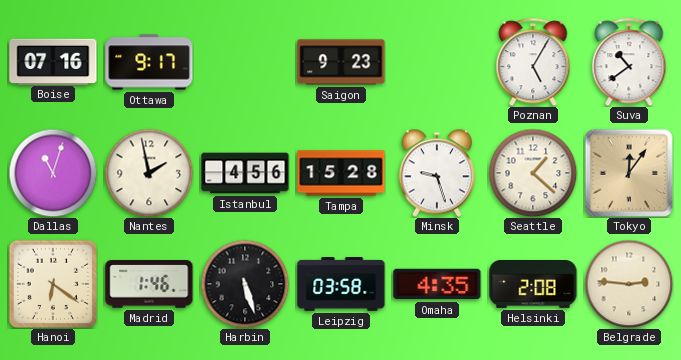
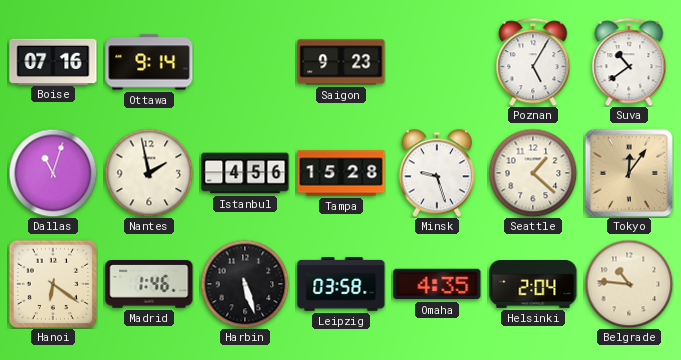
Ottawa: 9:17 -> 9:14
Helsinki: 2:08 -> 2:04
Belgrade: 2:46 -> 10:46
